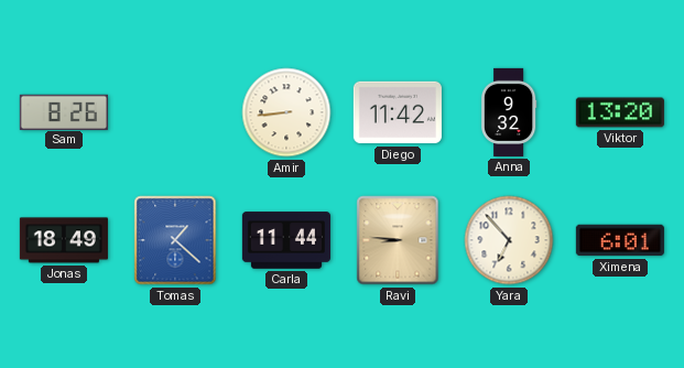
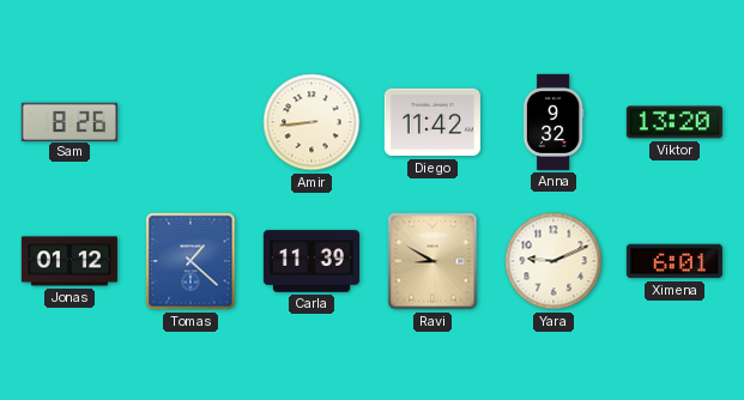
Jonas: 18:49 -> 01:12
Carla: 11:44 -> 11:39
Ravi: 8:46 -> 8:50
Yara: 6:53 -> 9:11
